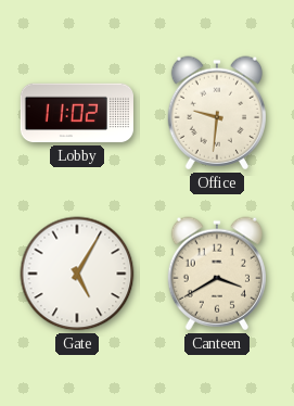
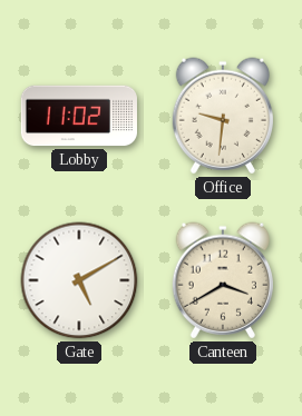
Gate: 5:05 -> 5:10
